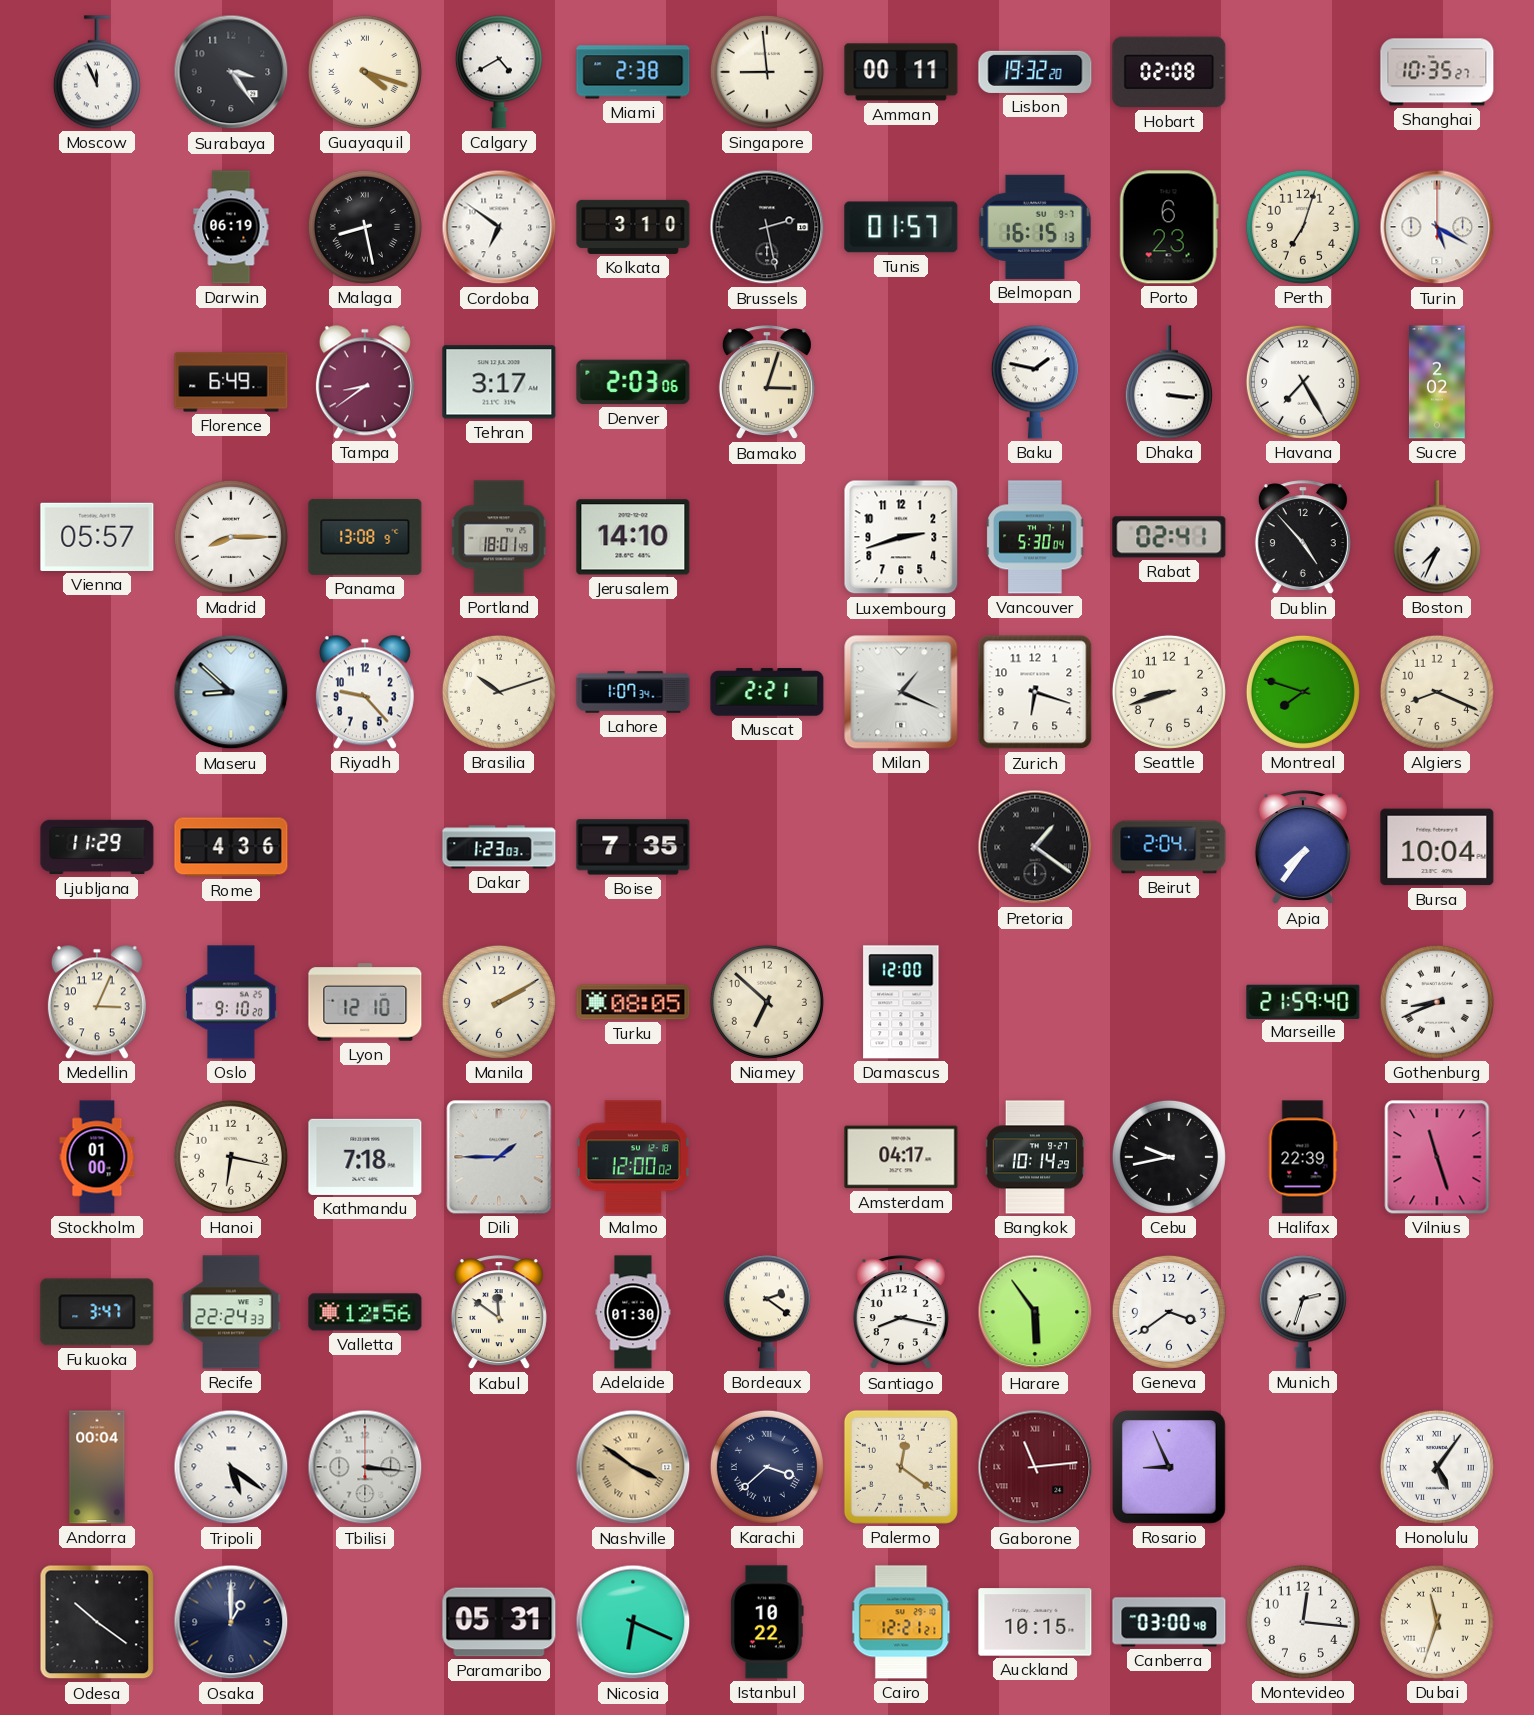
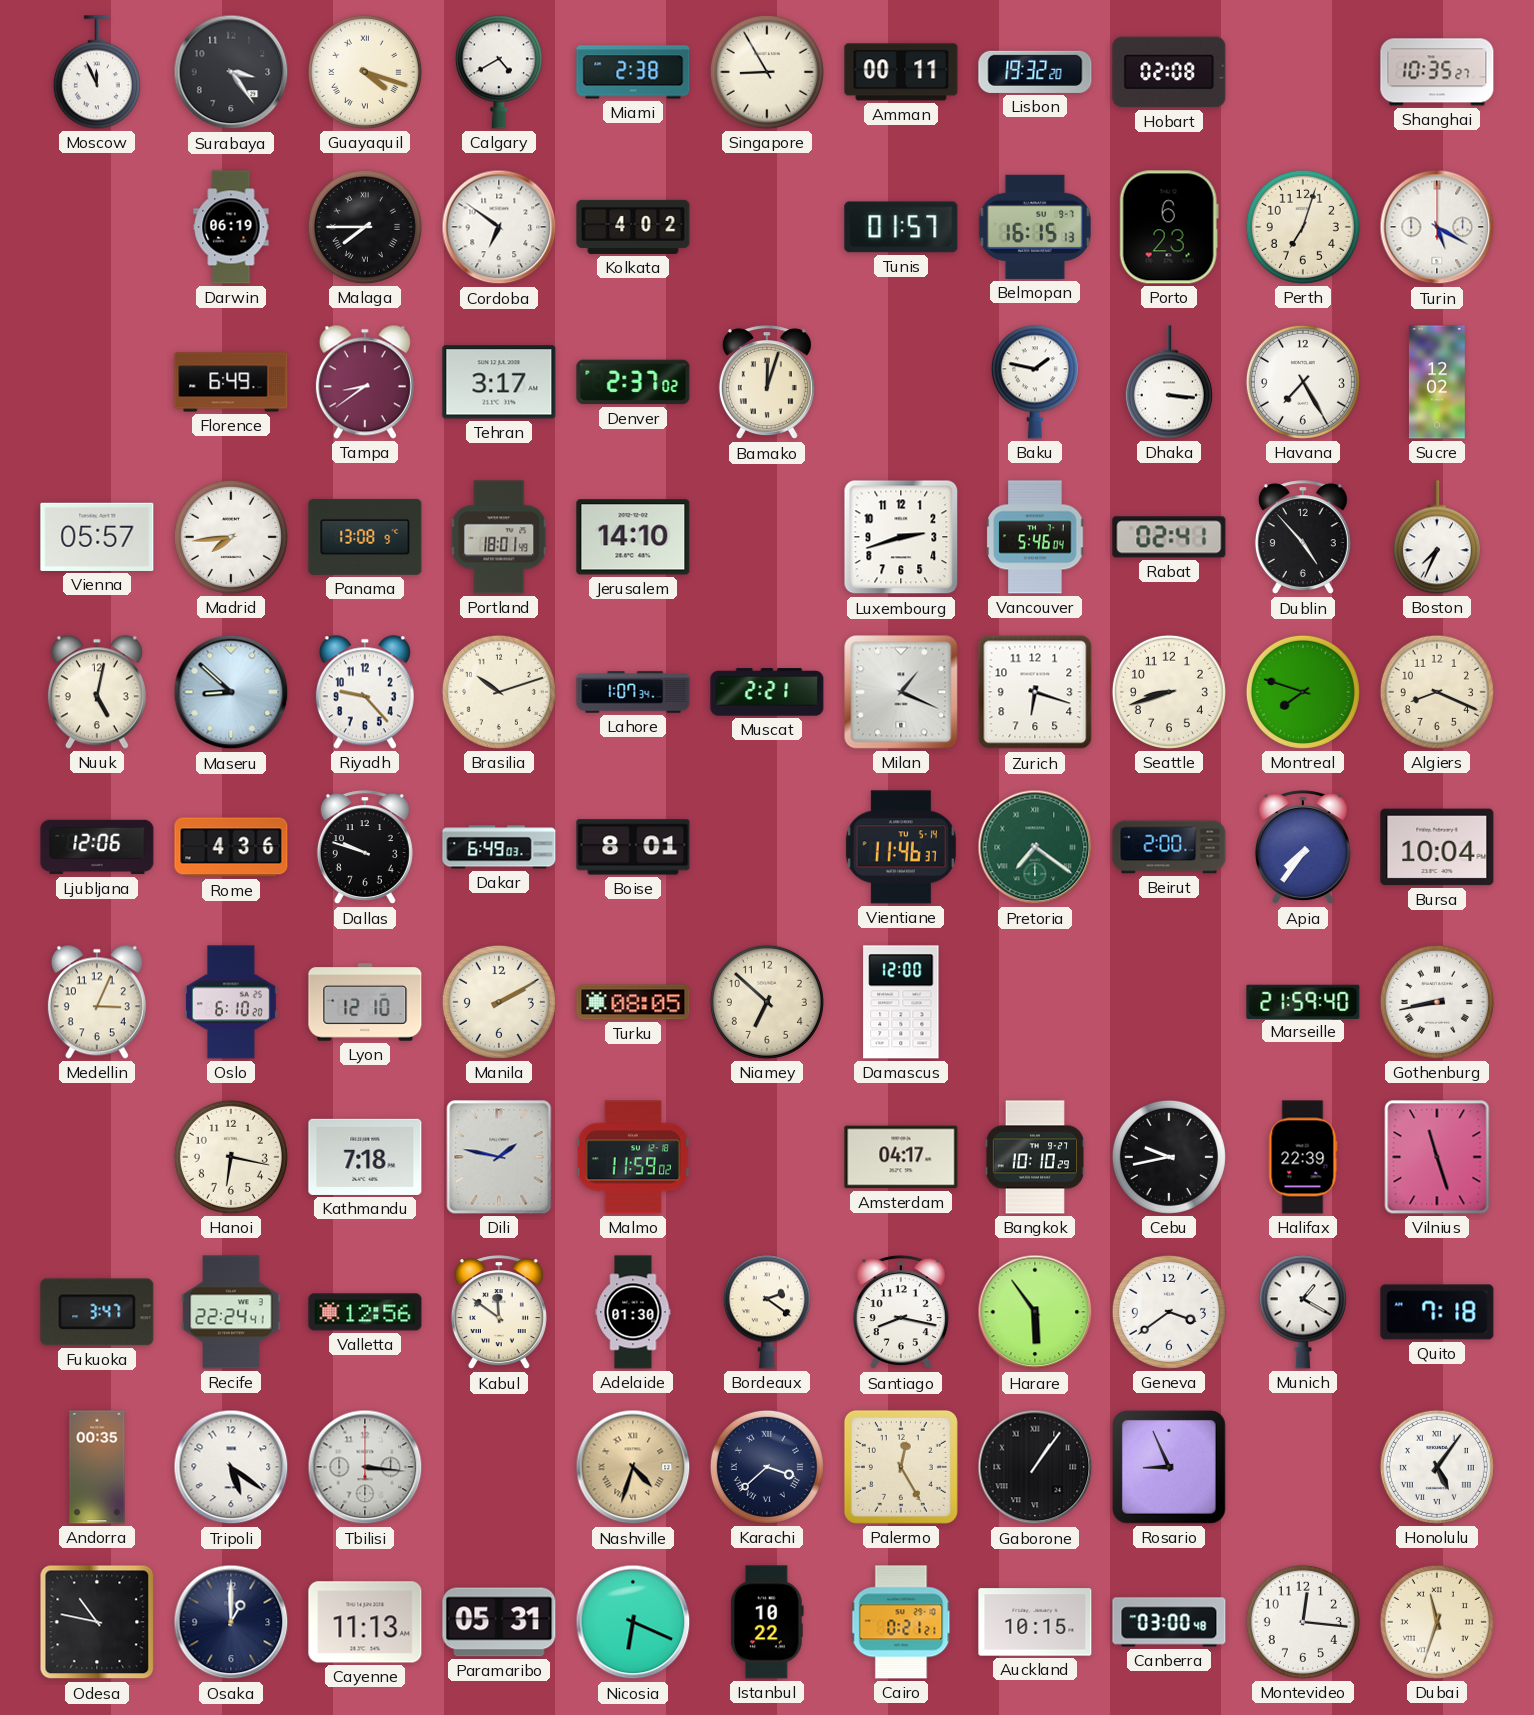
Singapore: 8:59 -> 8:55
Malaga: 8:28 -> 7:45
Kolkata: 3:10 -> 4:02
Brussels: 2:28 -> none
Denver: 2:03 -> 2:37
Bamako: 3:03 -> 12:03
Sucre: 2:02 -> 12:02
Madrid: 8:15 -> 7:44
Vancouver: 5:30 -> 5:46
Nuuk: none -> 5:02
Ljubljana: 11:29 -> 12:06
Dallas: none -> 9:48
Dakar: 1:23 -> 6:49
Boise: 7:35 -> 8:01
Vientiane: none -> 11:46
Pretoria: 1:21 -> 7:21
Pretoria dial: black -> green
Beirut: 2:04 -> 2:00
Oslo: 9:10 -> 6:10
Gothenburg: 8:41 -> 8:43
Stockholm: 01:00 -> none
Dili: 1:45 -> 1:47
Malmo: 12:00 -> 11:59
Bangkok: 10:14 -> 10:10
Recife: 22:24:33 -> 22:24:41
Munich: 2:33 -> 1:20
Quito: none -> 7:18
Andorra: 00:04 -> 00:35
Nashville: 3:51 -> 4:33
Palermo: 12:21 -> 12:25
Gaborone: 11:14 -> 1:06
Gaborone dial: burgundy -> black
Odesa: 10:21 -> 10:47
Cayenne: none -> 11:13
Cairo: 12:21 -> 0:21
